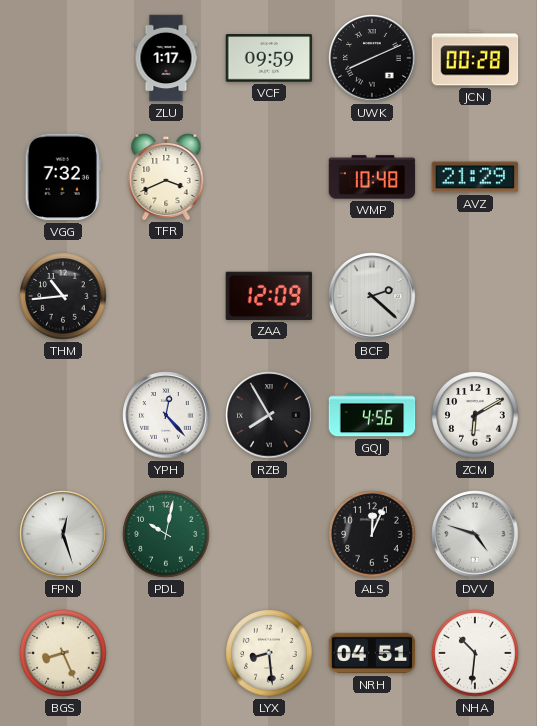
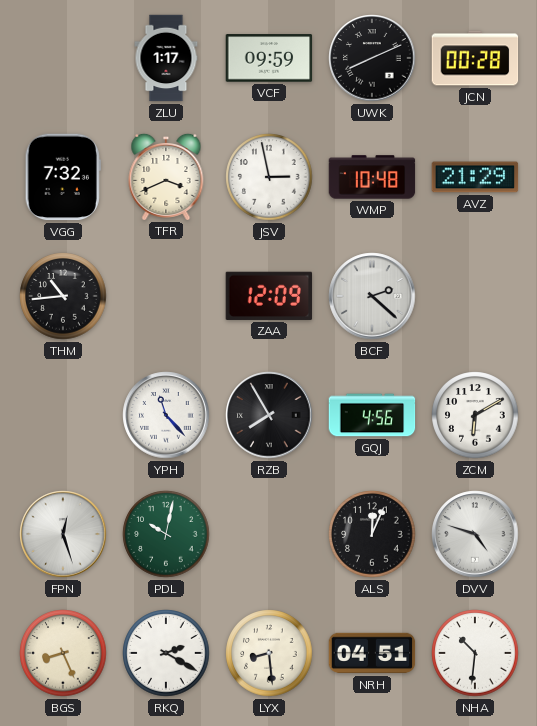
JSV: none -> 2:58
YPH: 12:23 -> 11:23
RKQ: none -> 2:20
